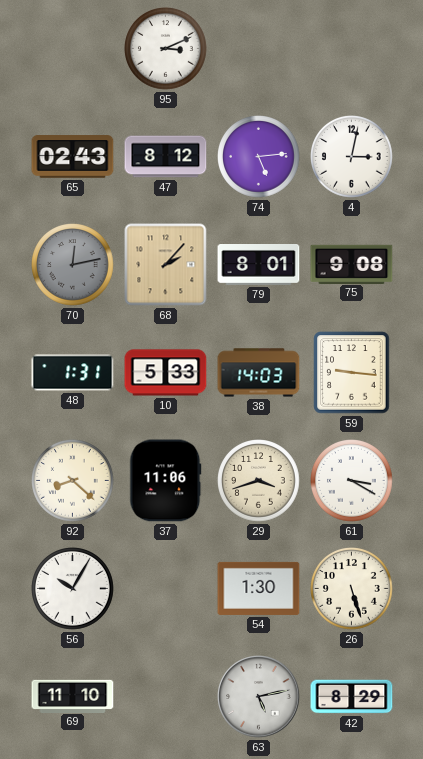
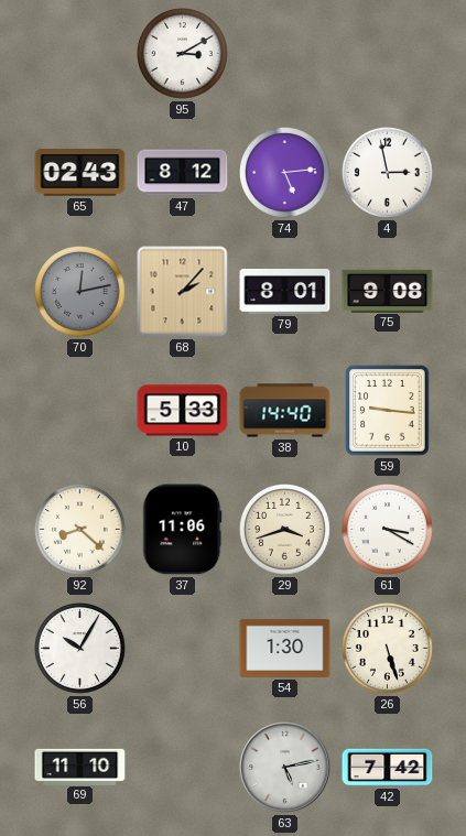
95: 3:11 -> 3:10
4: 3:02 -> 2:58
48: 1:31 -> none
38: 14:03 -> 14:40
42: 8:29 -> 7:42
